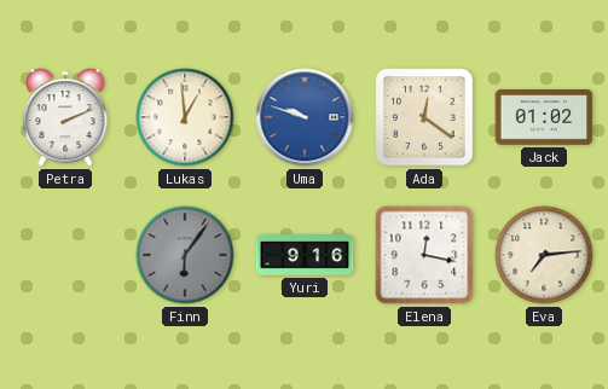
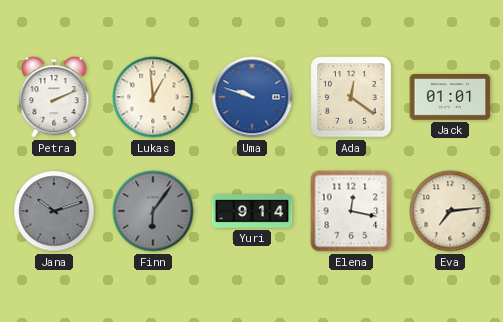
Jack: 01:02 -> 01:01
Jana: none -> 10:12
Yuri: 9:16 -> 9:14
